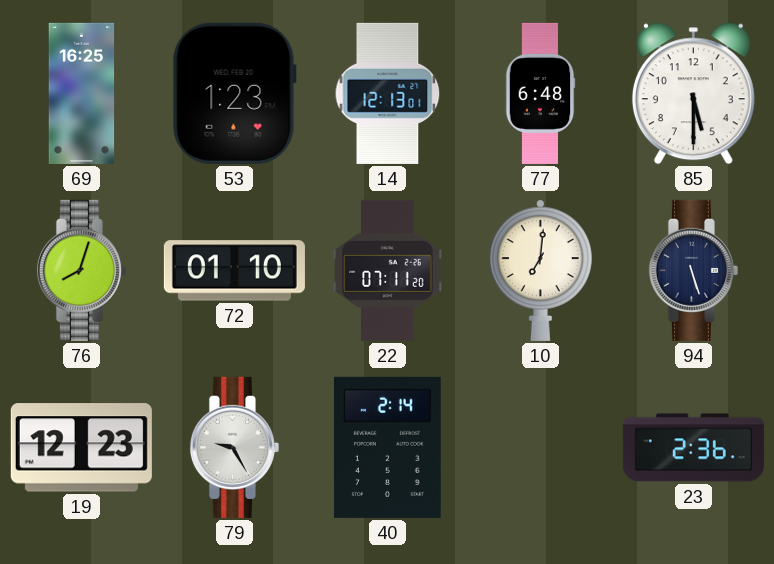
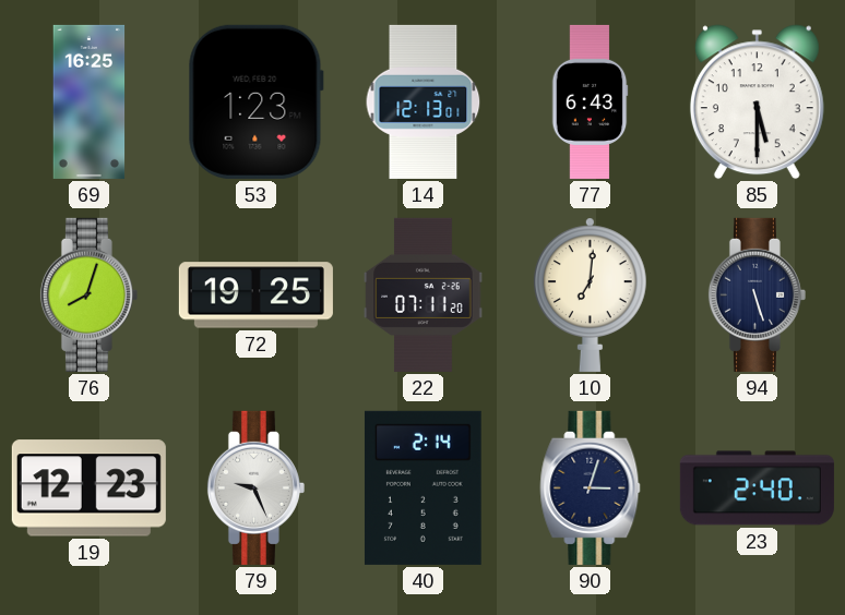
77: 6:48 -> 6:43
72: 01:10 -> 19:25
79: 9:25 -> 9:26
90: none -> 3:03
23: 2:36 -> 2:40
